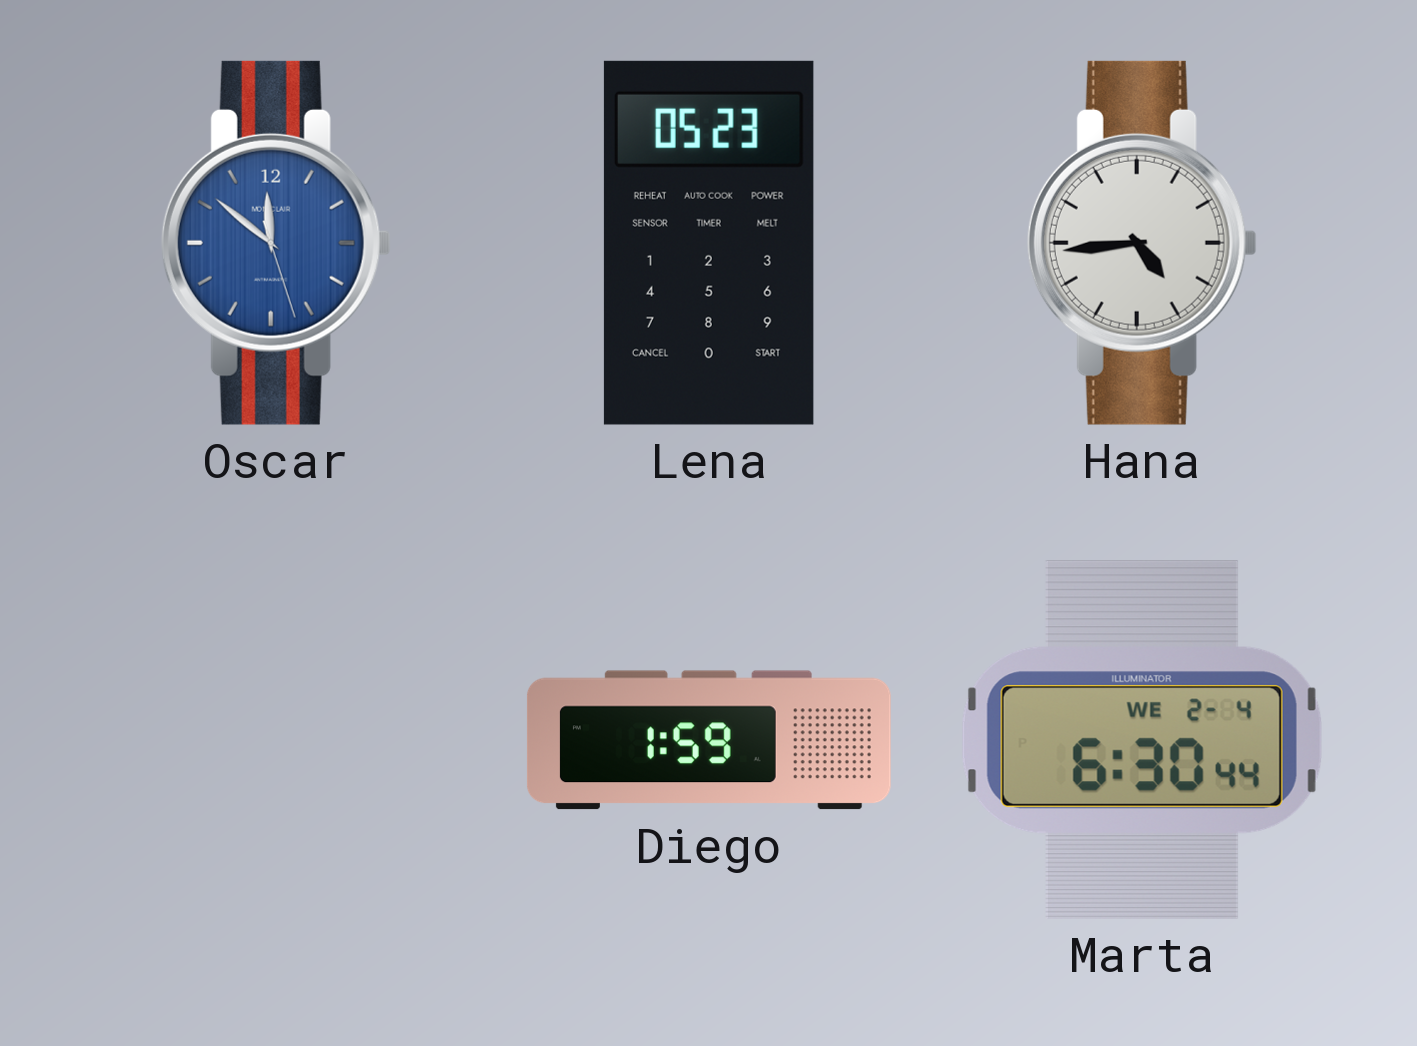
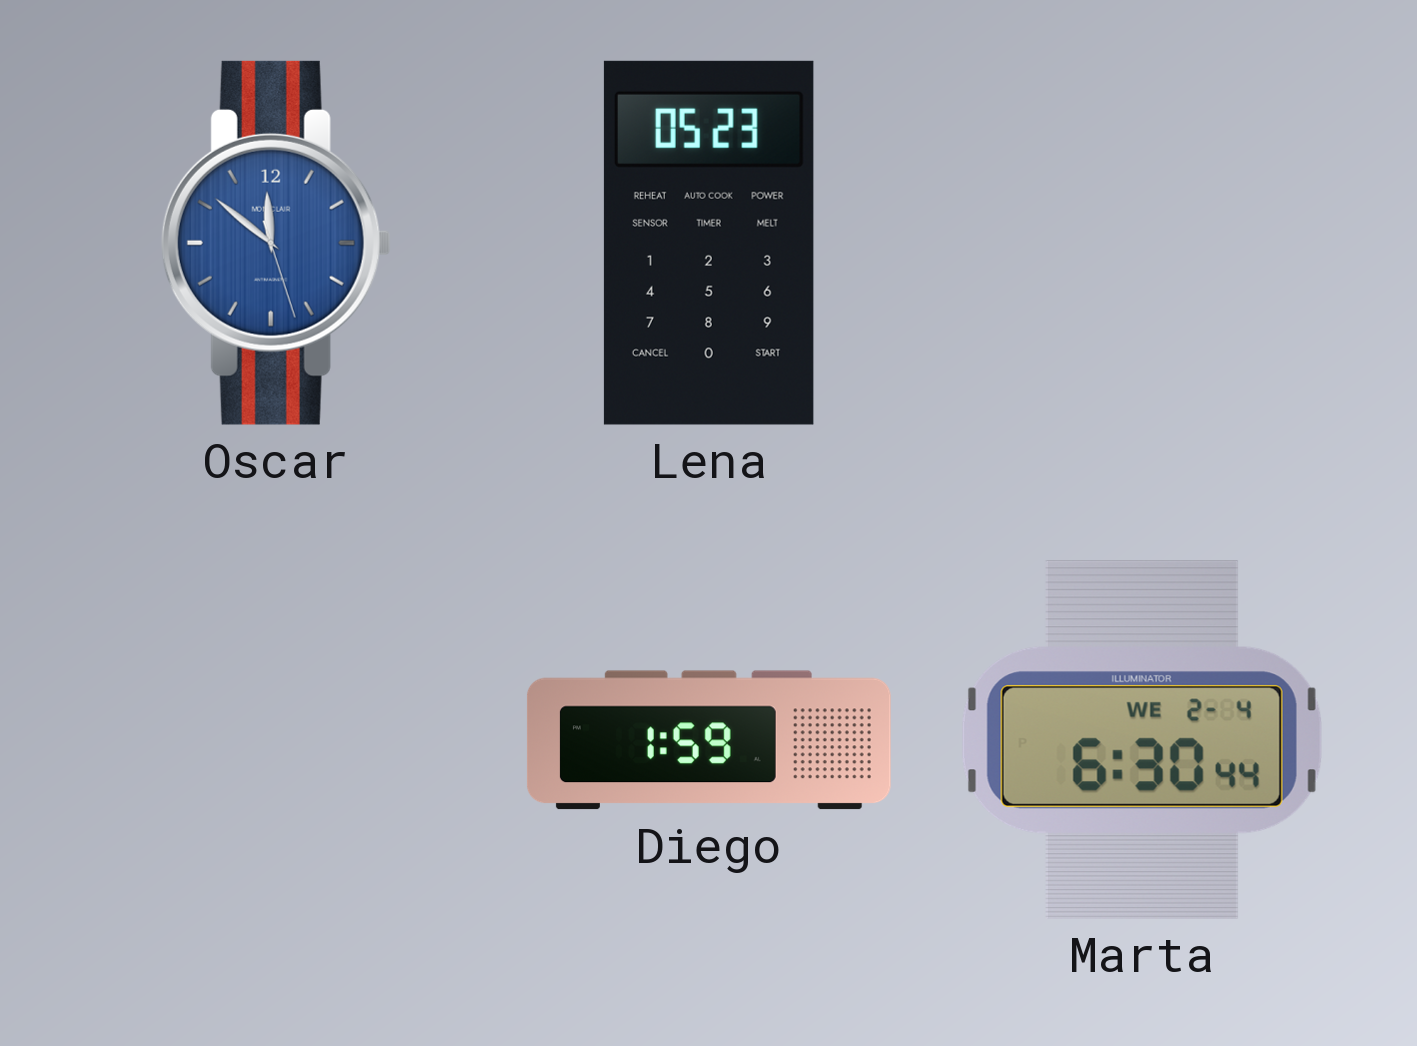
Hana: 4:44 -> none
